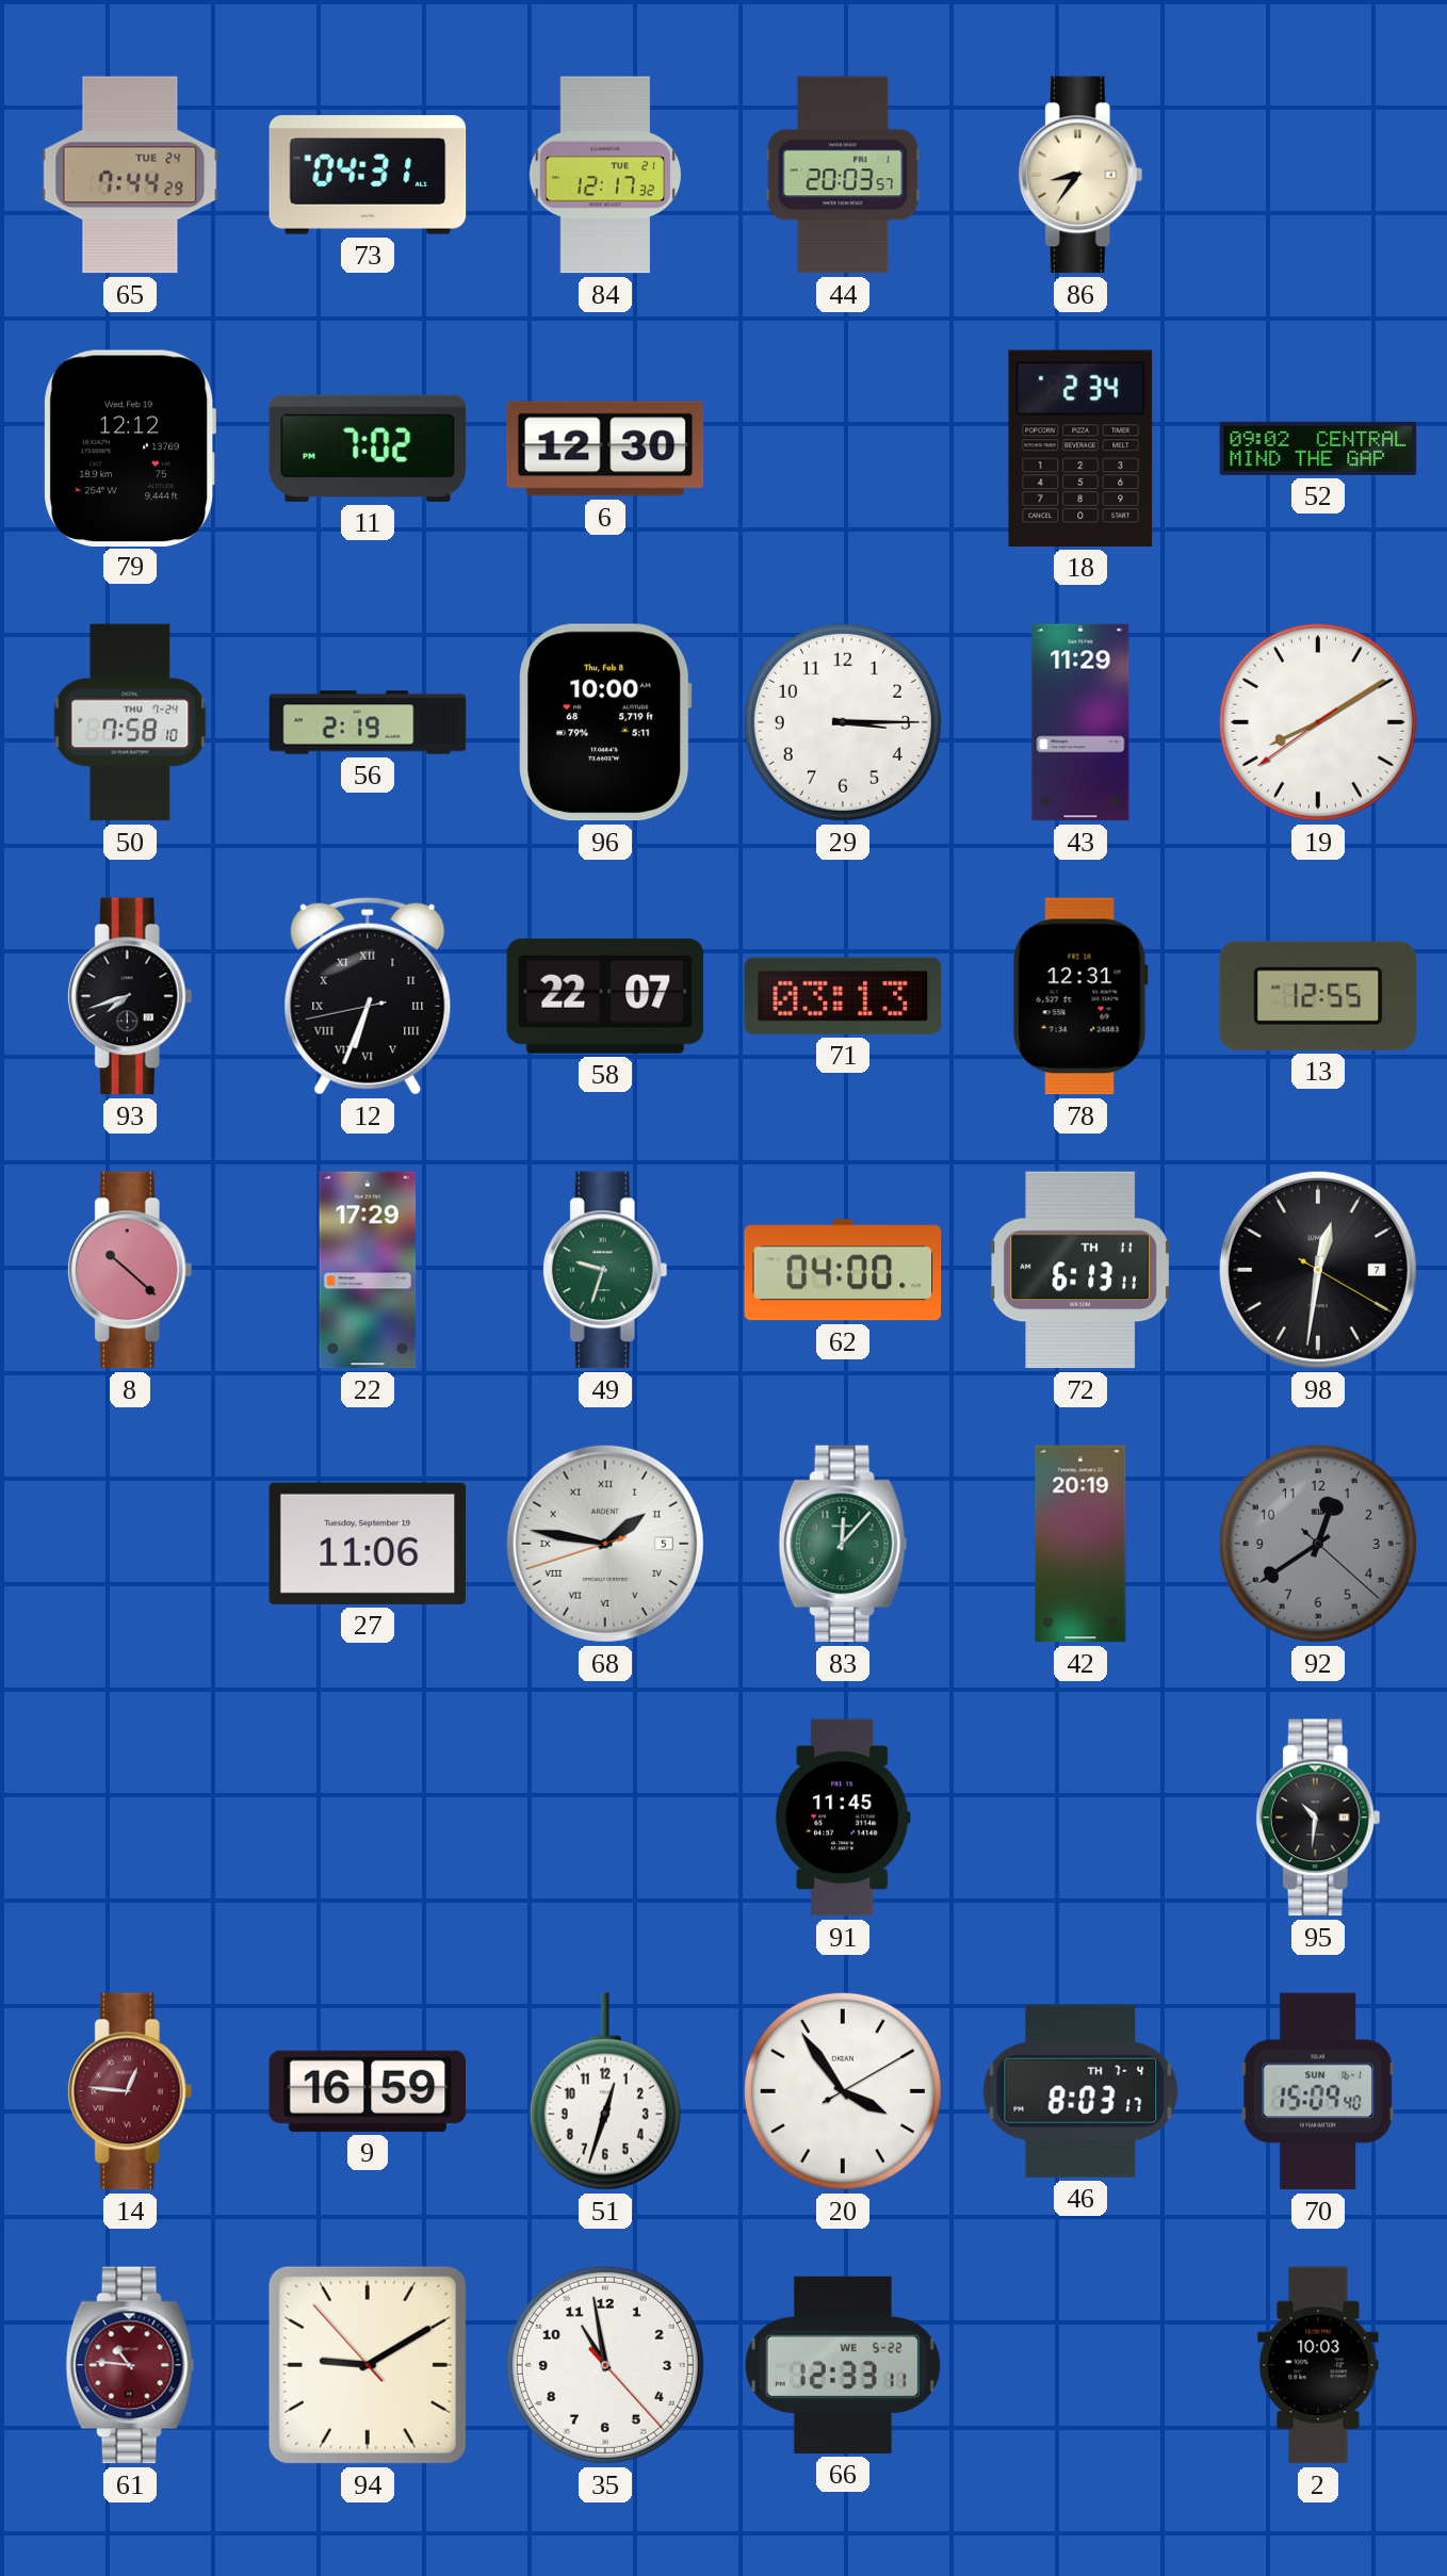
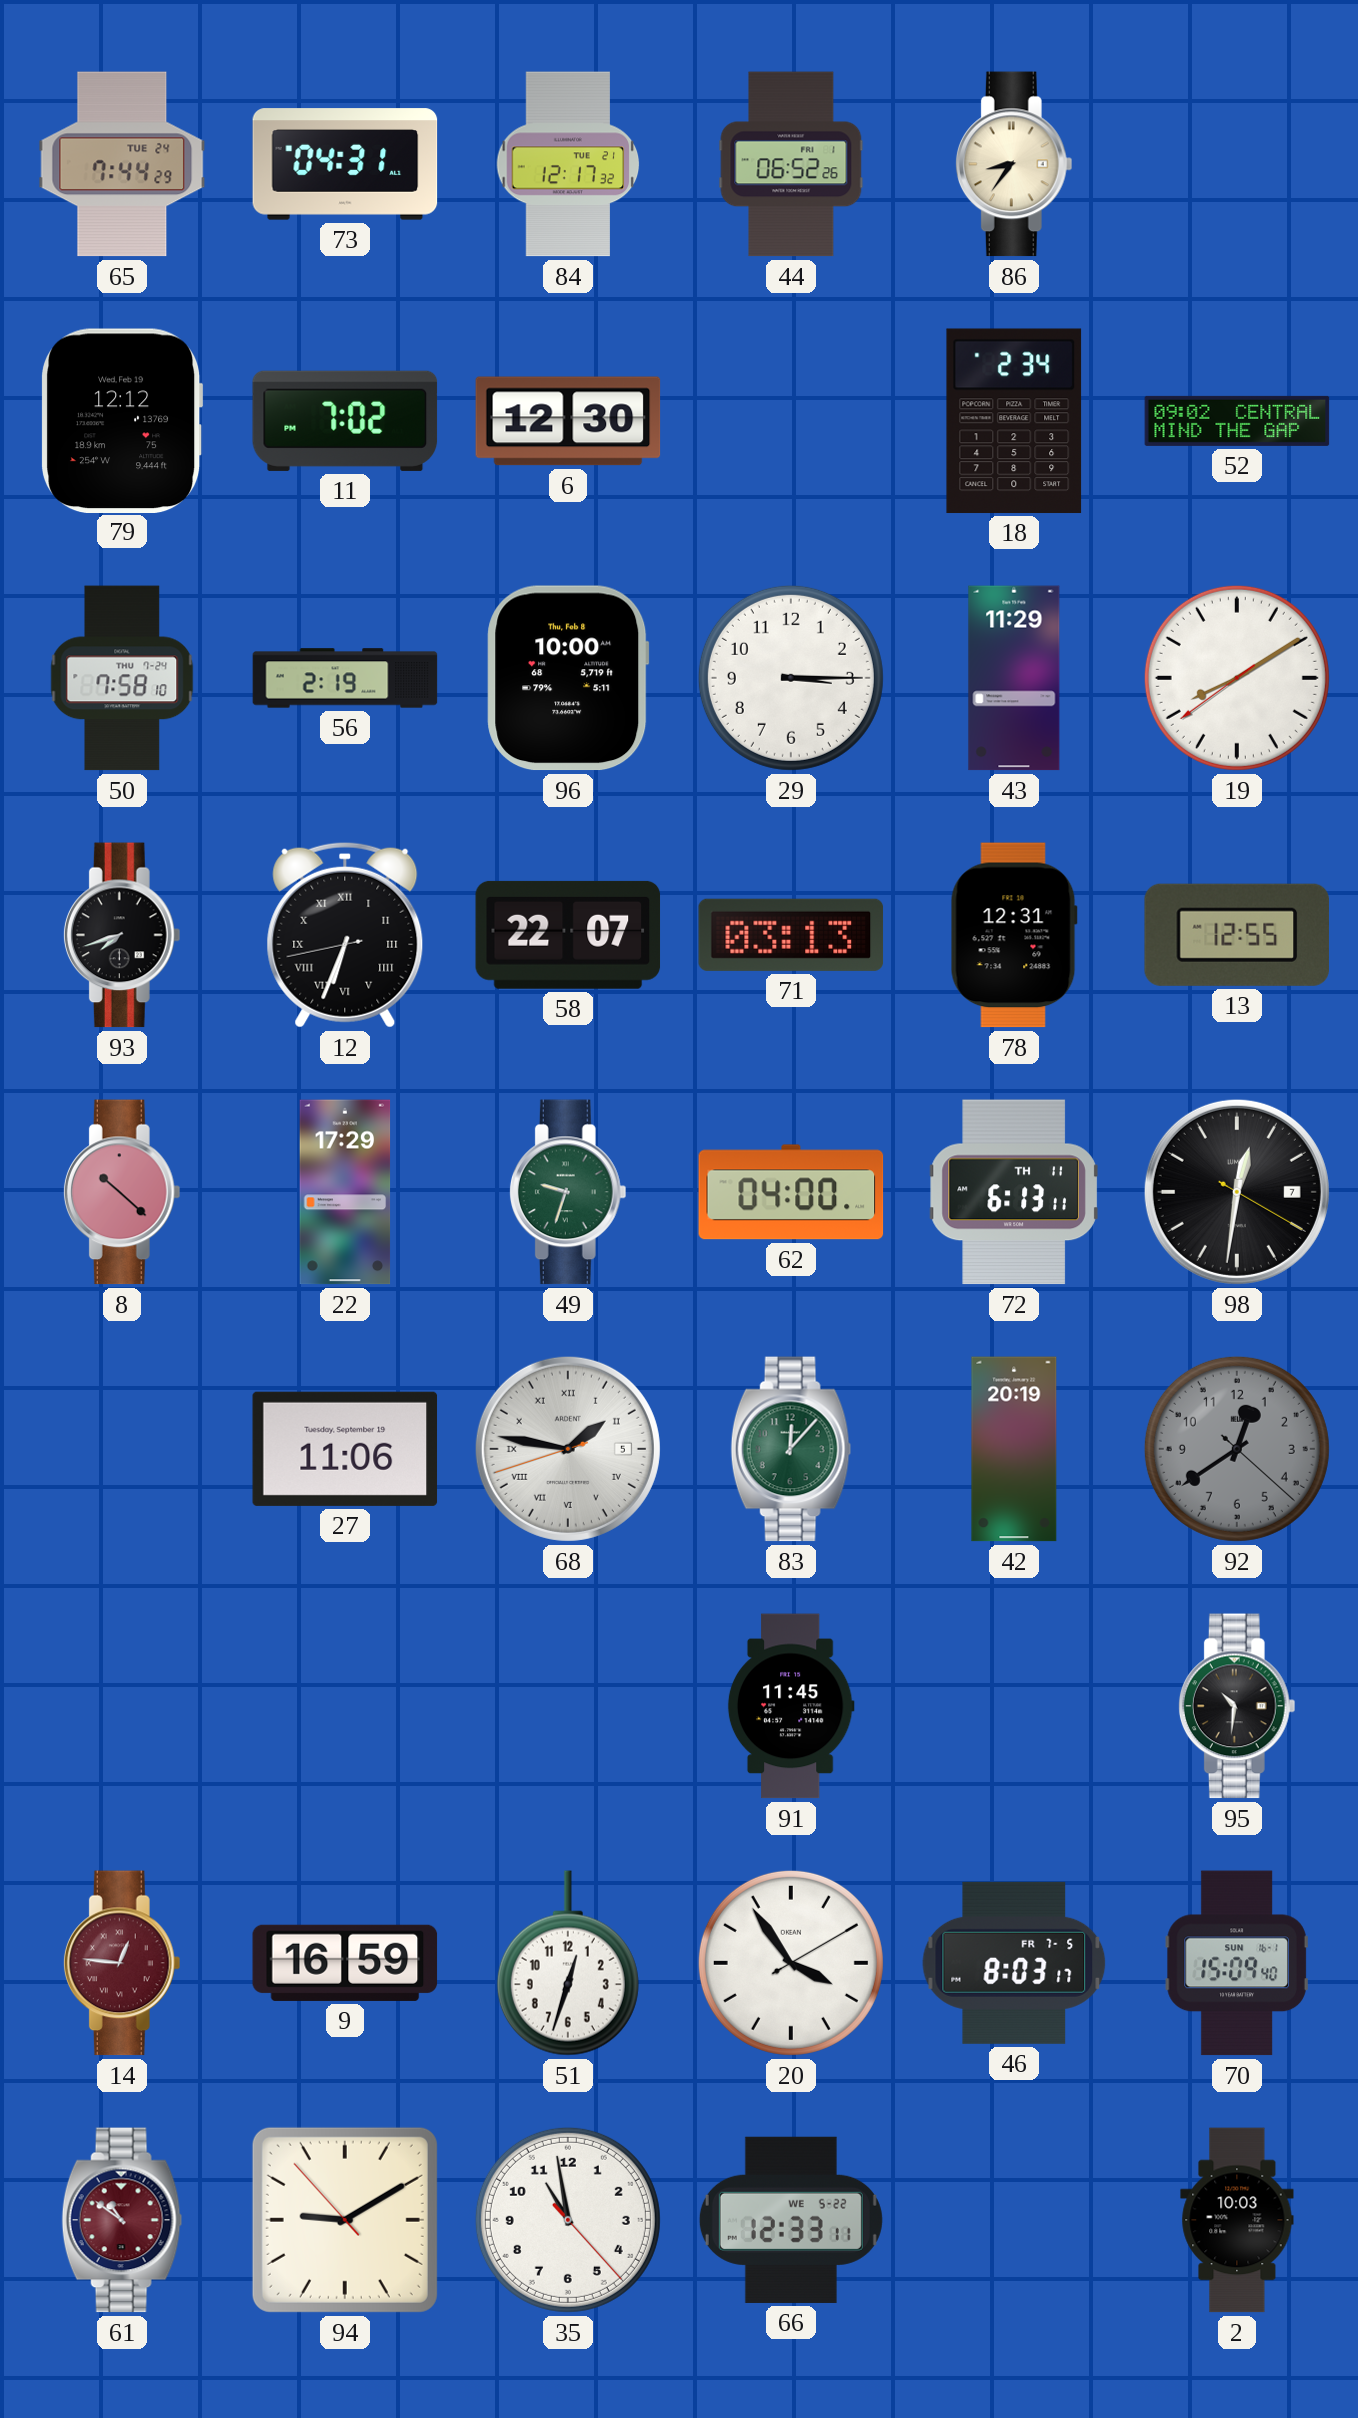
44: 20:03 -> 06:52
46 date: TH 7-4 -> FR 7-5
61: 10:46 -> 10:51
